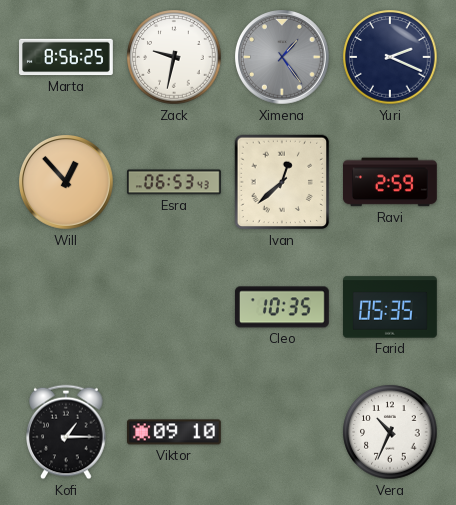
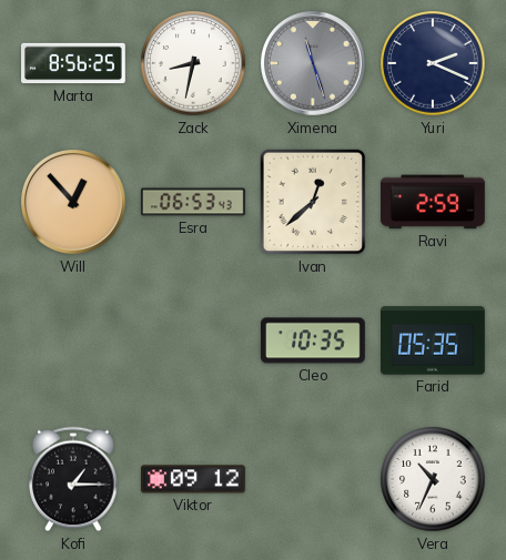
Zack: 9:32 -> 8:32
Ximena: 1:24 -> 11:27
Viktor: 09:10 -> 09:12
